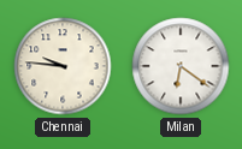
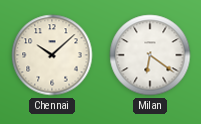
Chennai: 9:46 -> 10:08
